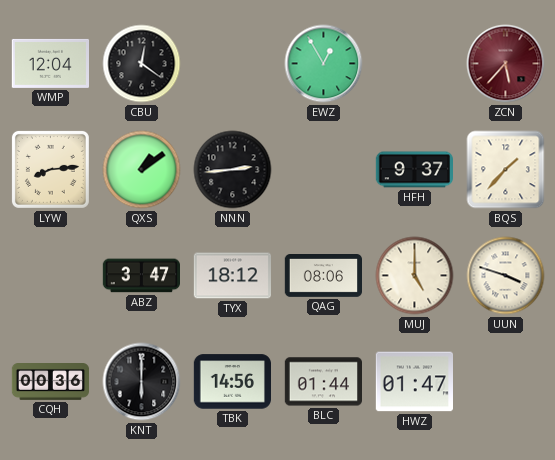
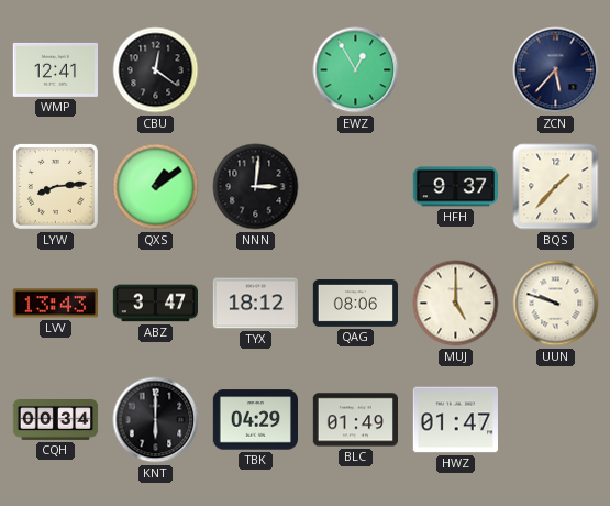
WMP: 12:04 -> 12:41
ZCN dial: burgundy -> navy
NNN: 2:44 -> 3:01
LVV: none -> 13:43
UUN: 3:48 -> 9:48
CQH: 00:36 -> 00:34
TBK: 14:56 -> 04:29
BLC: 01:44 -> 01:49
